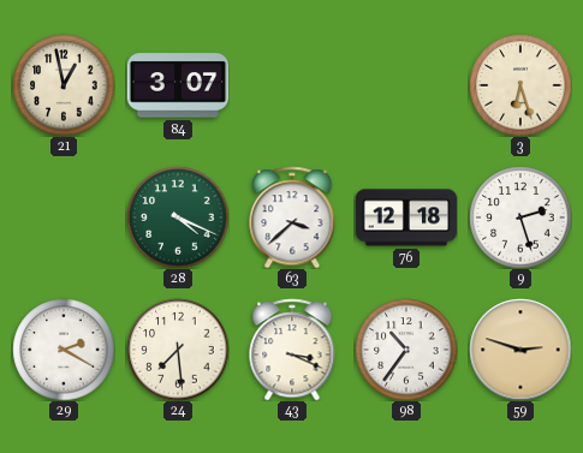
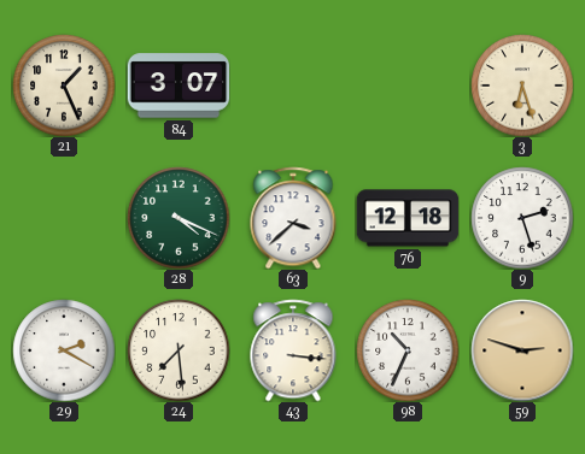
21: 12:58 -> 1:26
43: 3:19 -> 3:16
98: 10:36 -> 10:34
